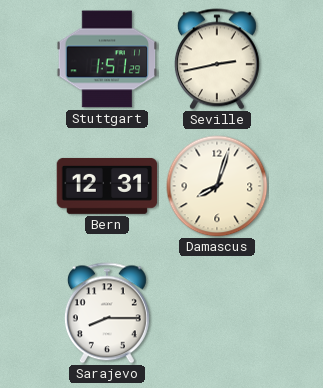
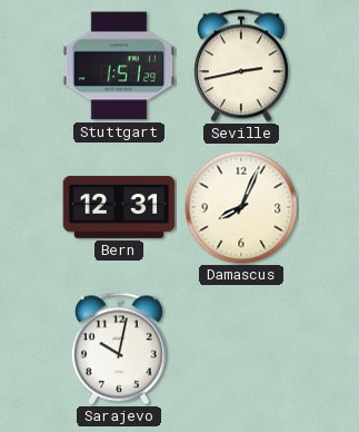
Damascus: 8:03 -> 8:04
Sarajevo: 8:15 -> 10:02
